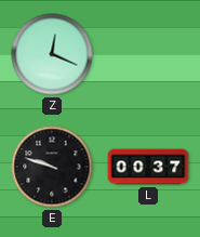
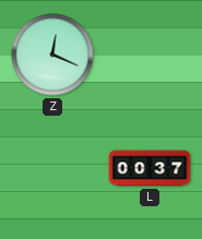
E: 9:48 -> none
